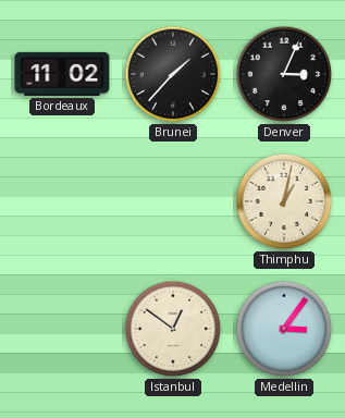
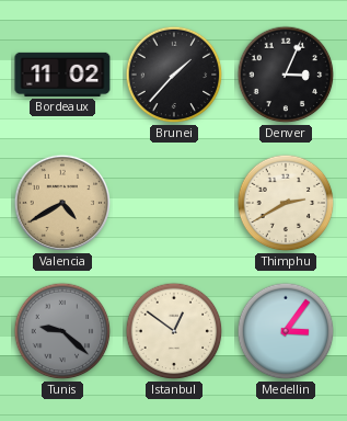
Valencia: none -> 4:40
Thimphu: 1:02 -> 2:40
Tunis: none -> 9:22
